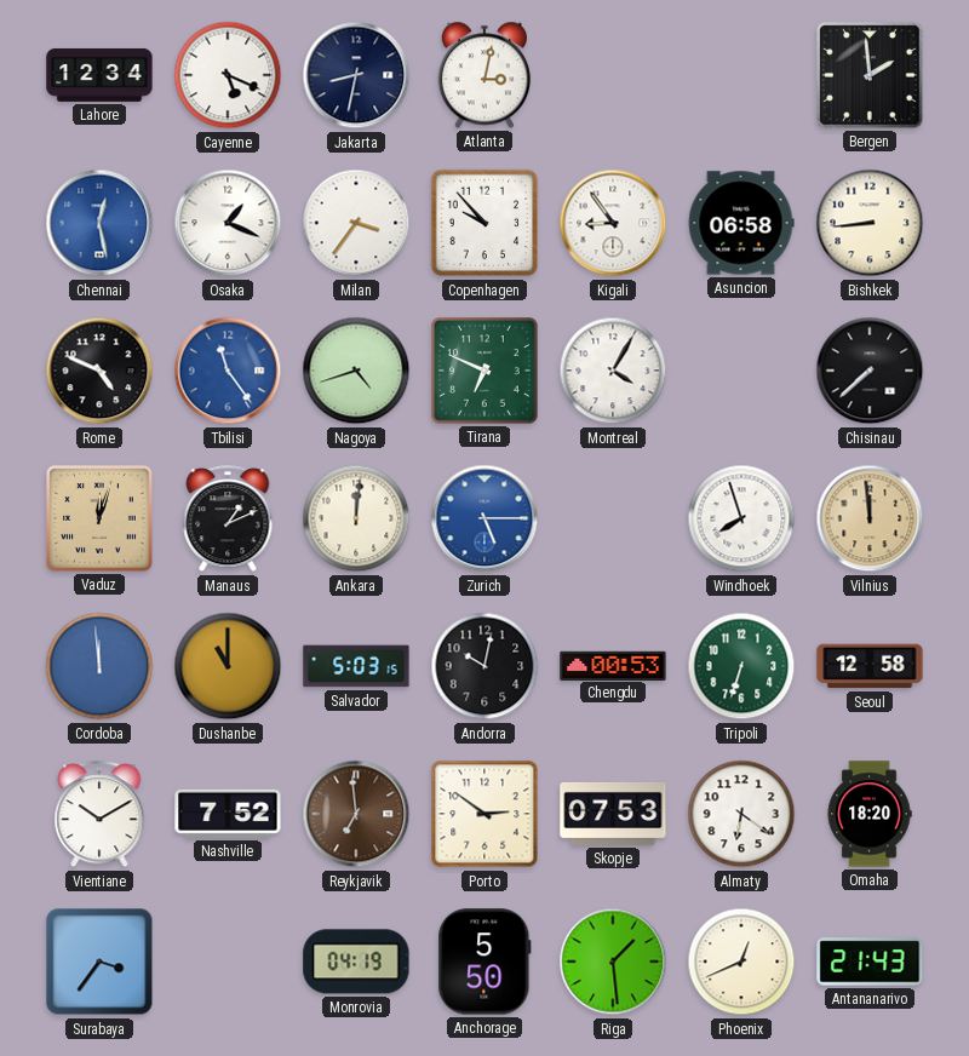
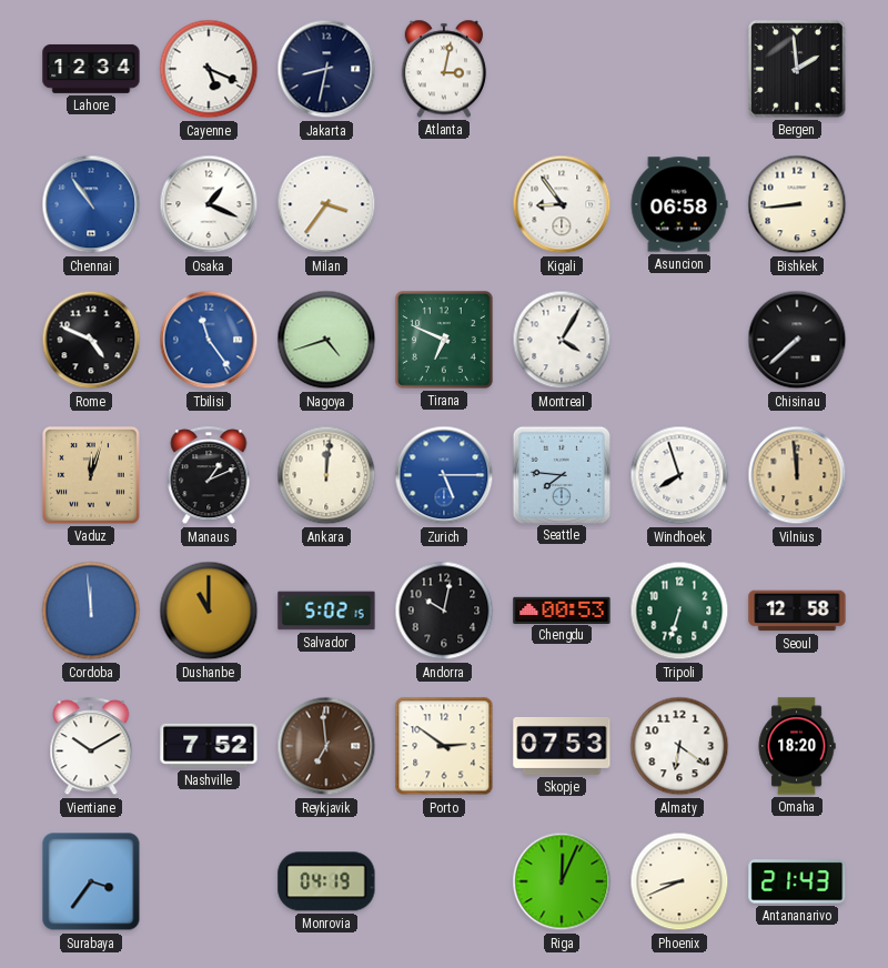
Chennai: 12:28 -> 10:54
Copenhagen: 9:53 -> none
Seattle: none -> 7:46
Salvador: 5:03 -> 5:02
Anchorage: 5:50 -> none
Riga: 1:29 -> 12:04
Phoenix: 12:41 -> 8:41
